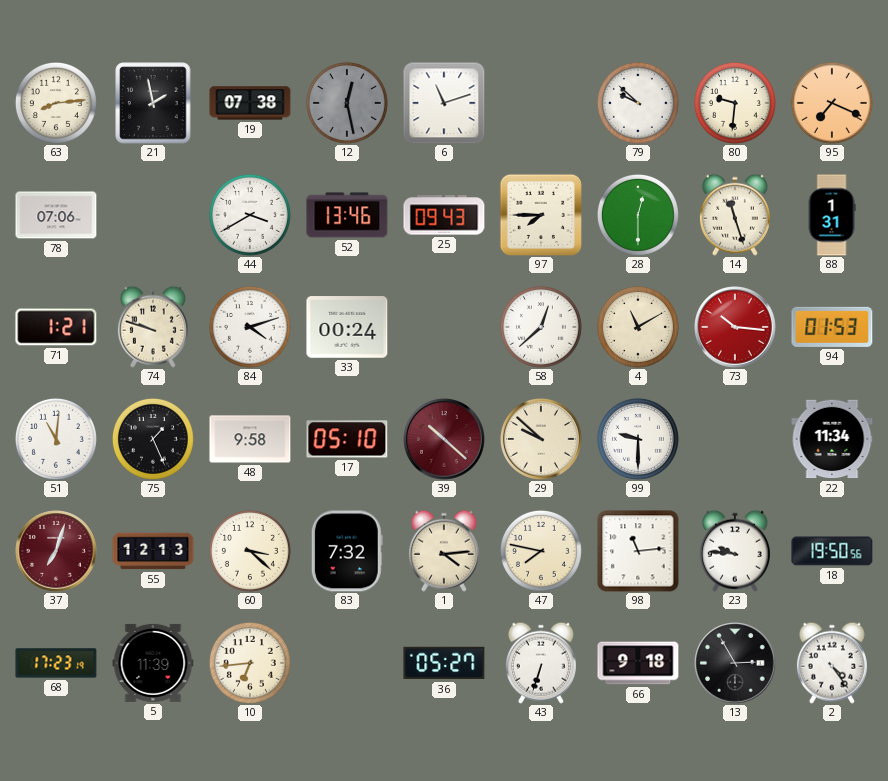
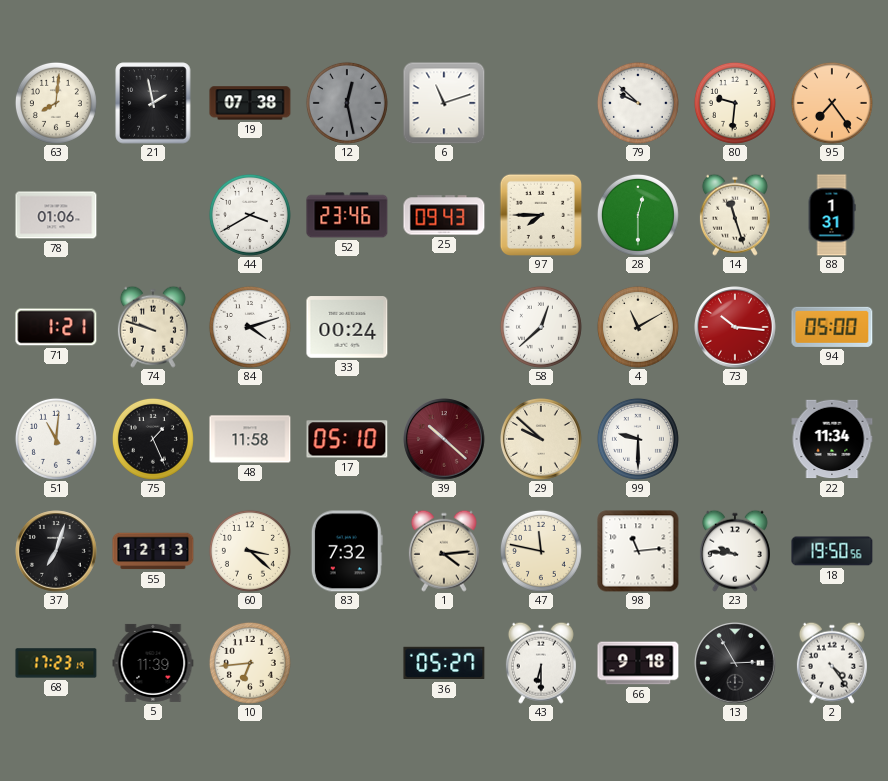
63: 8:14 -> 8:01
95: 7:19 -> 7:24
78: 07:06 -> 01:06
52: 13:46 -> 23:46
94: 01:53 -> 05:00
48: 9:58 -> 11:58
37 dial: burgundy -> black
47: 7:47 -> 11:47
43: 6:33 -> 6:30
